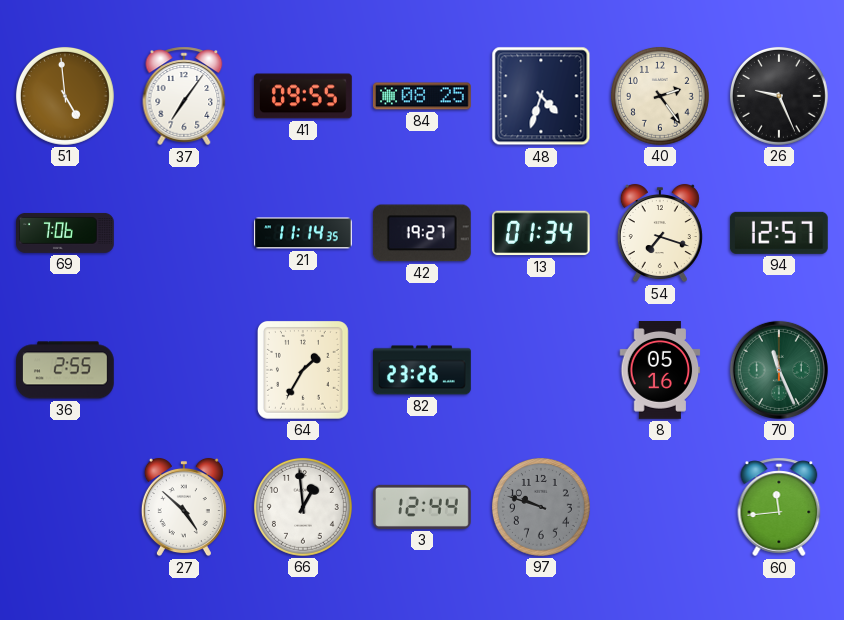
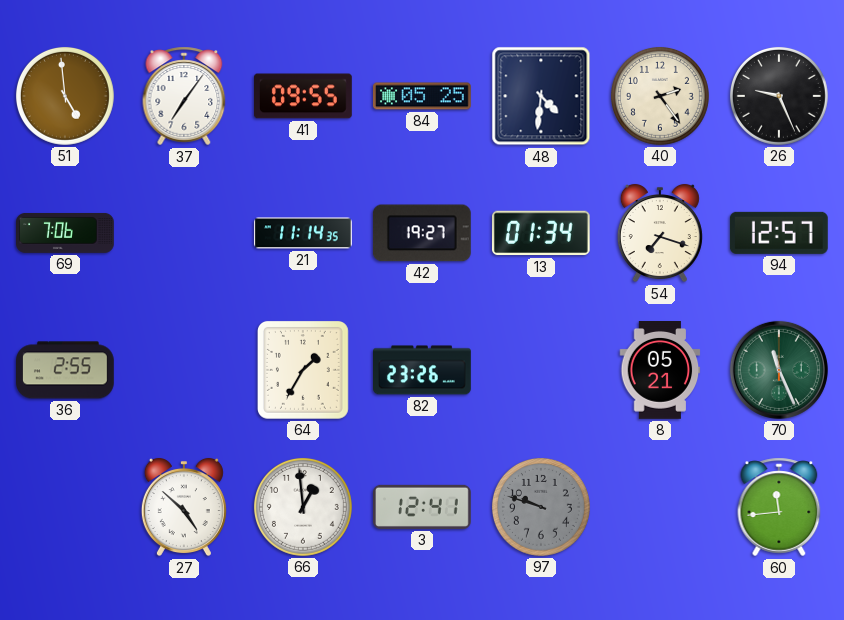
84: 08:25 -> 05:25
48: 4:33 -> 4:31
8: 05:16 -> 05:21
3: 12:44 -> 12:41
